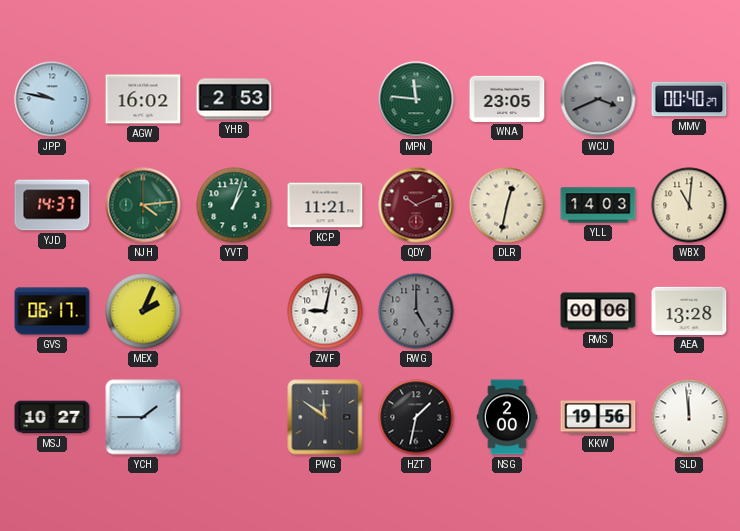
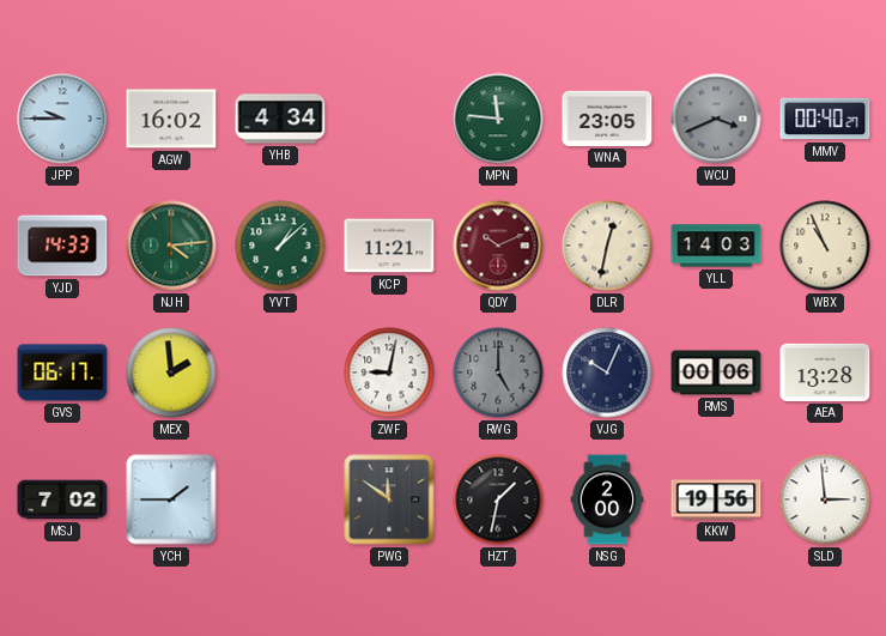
JPP: 9:47 -> 9:45
YHB: 2:53 -> 4:34
YJD: 14:37 -> 14:33
YVT: 1:03 -> 1:08
WBX: 11:01 -> 10:56
MEX: 2:04 -> 1:59
VJG: none -> 10:04
MSJ: 10:27 -> 7:02
SLD: 11:59 -> 2:59
